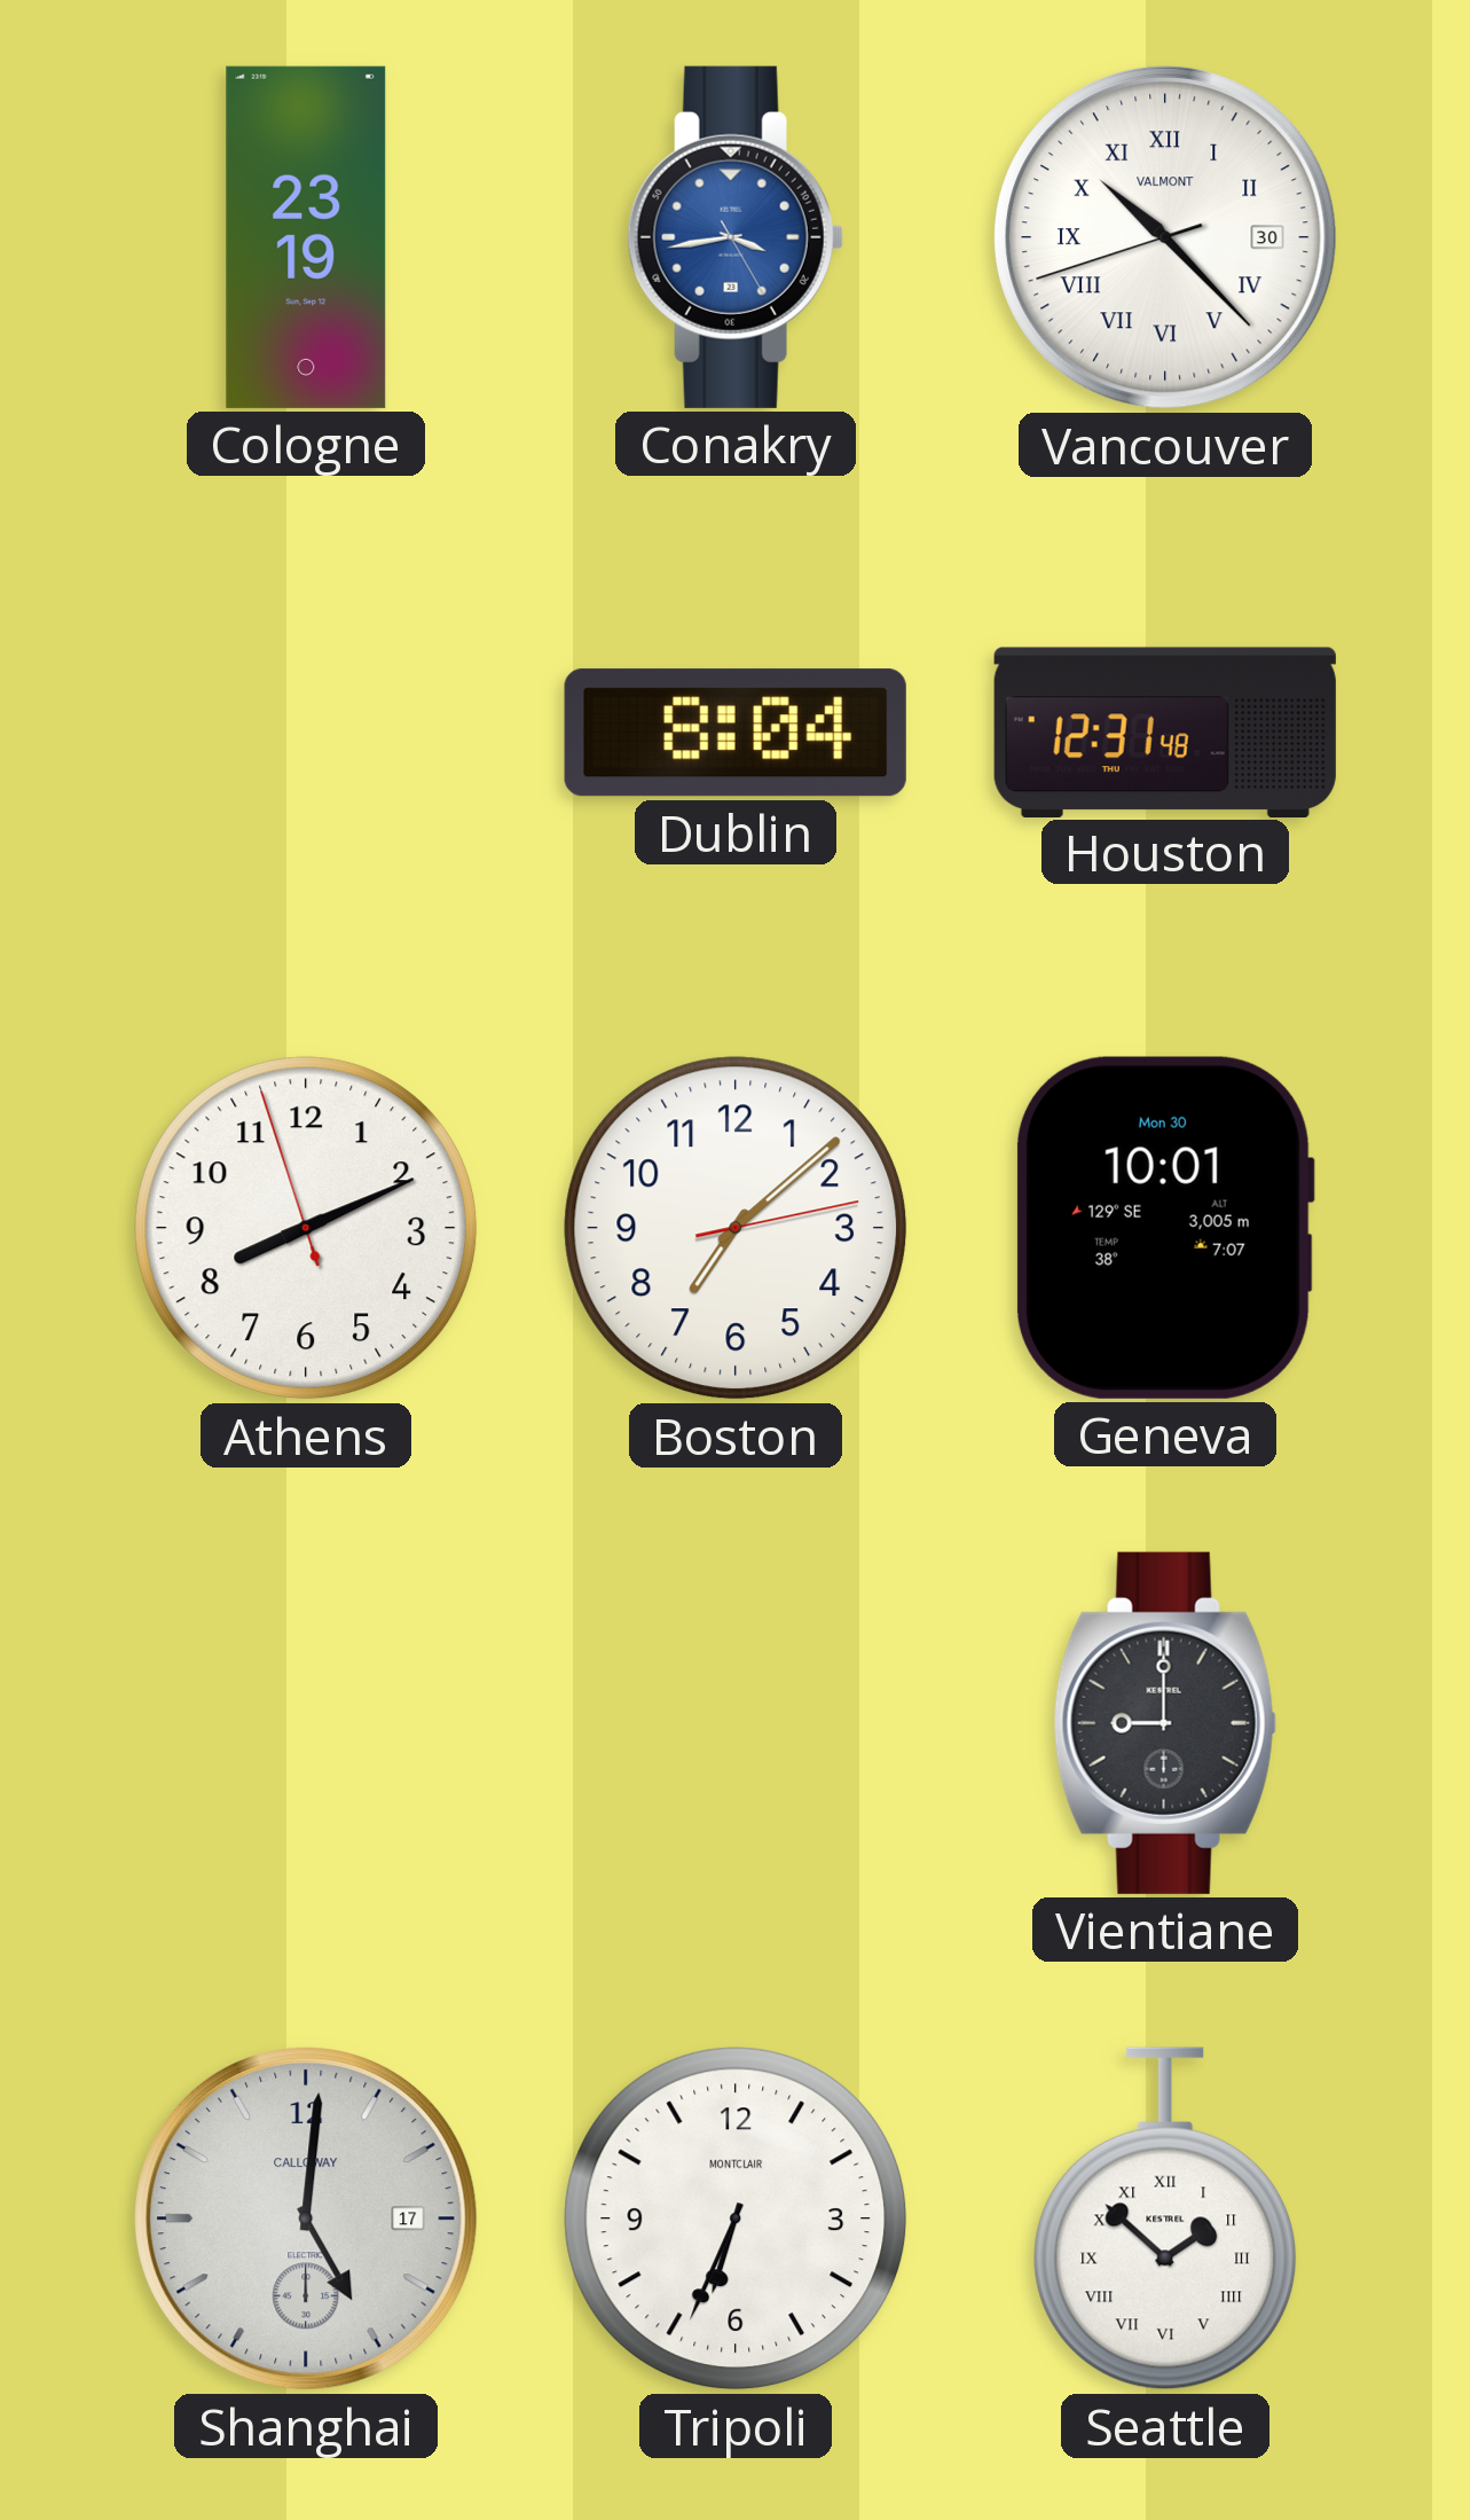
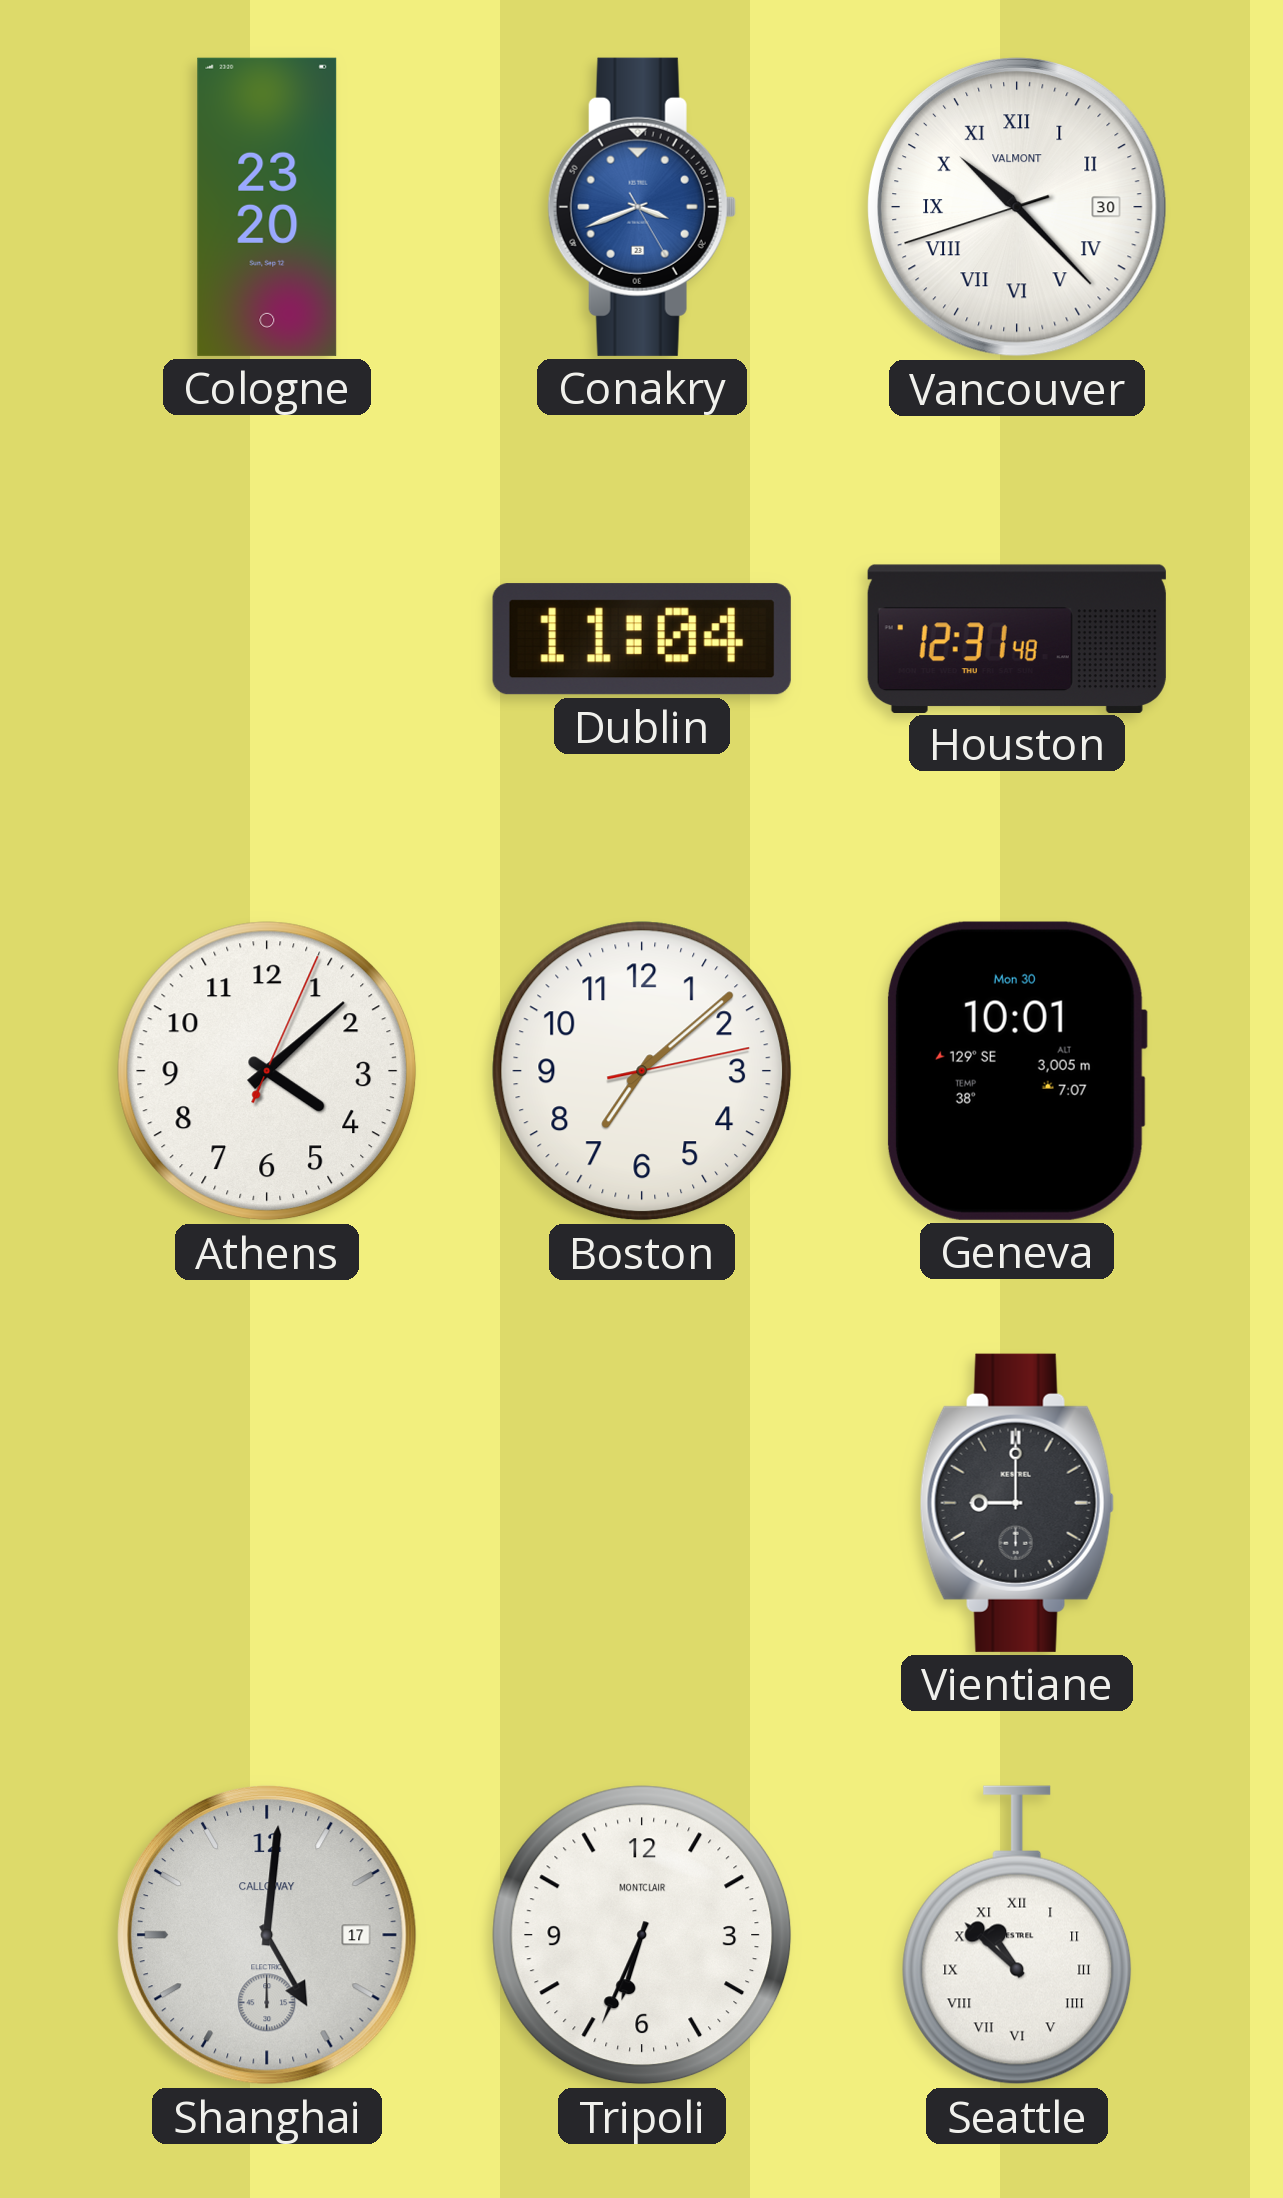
Cologne: 23:19 -> 23:20
Conakry: 3:43 -> 3:41
Dublin: 8:04 -> 11:04
Athens: 8:10 -> 4:08
Seattle: 1:52 -> 10:52
